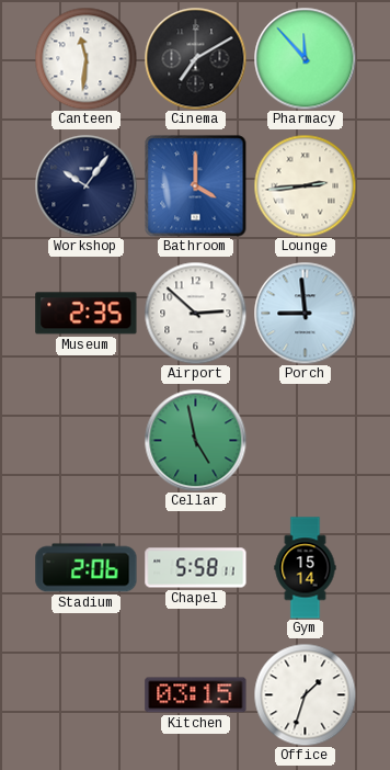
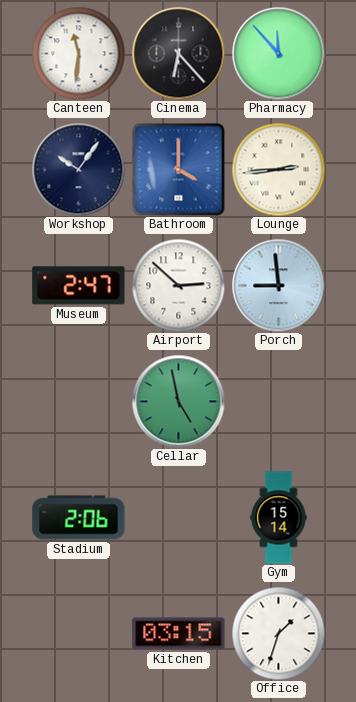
Cinema: 7:10 -> 6:23
Museum: 2:35 -> 2:47
Chapel: 5:58 -> none
